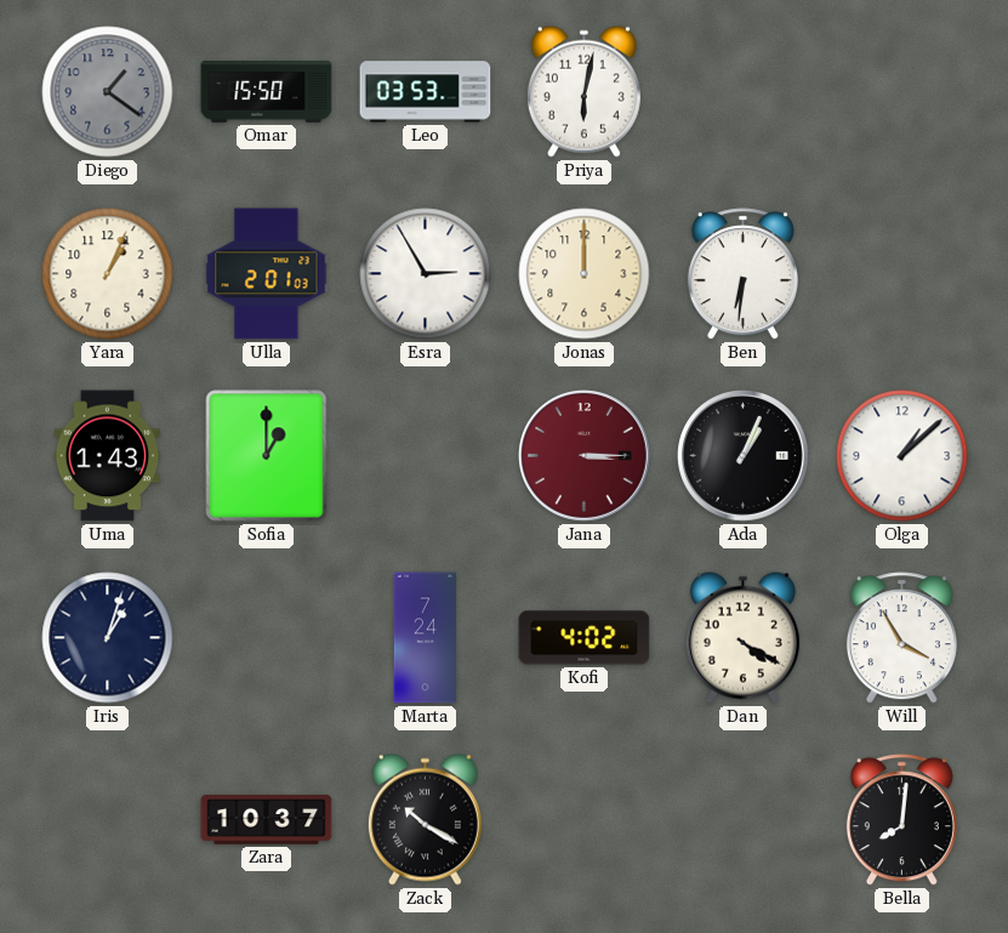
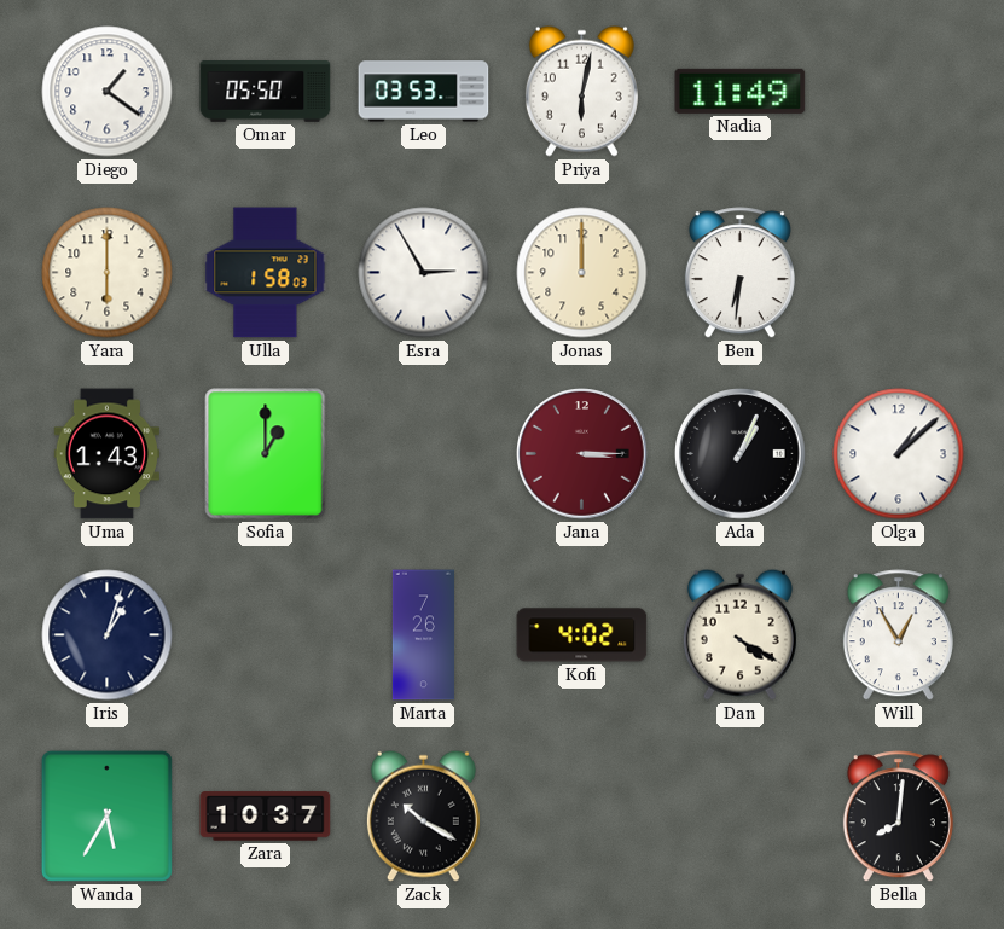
Diego dial: grey -> white
Omar: 15:50 -> 05:50
Nadia: none -> 11:49
Yara: 1:04 -> 6:00
Ulla: 2:01 -> 1:58
Marta: 7:24 -> 7:26
Will: 3:55 -> 12:55
Wanda: none -> 5:35
